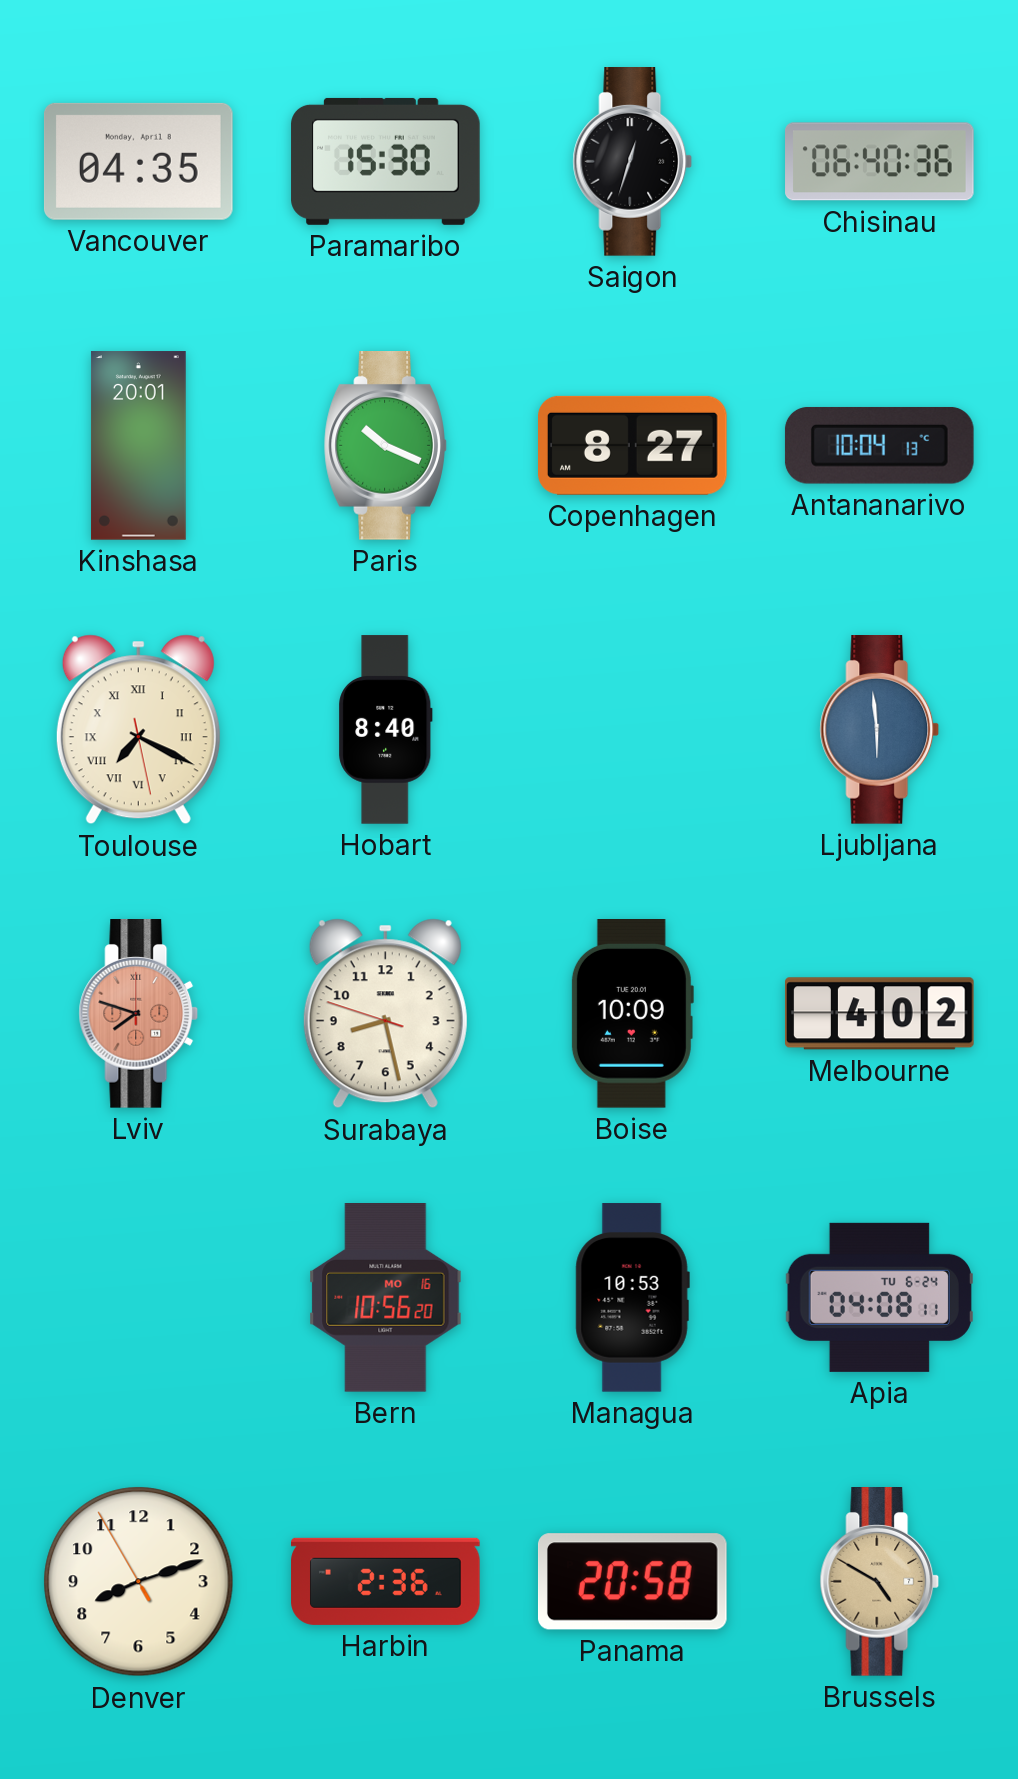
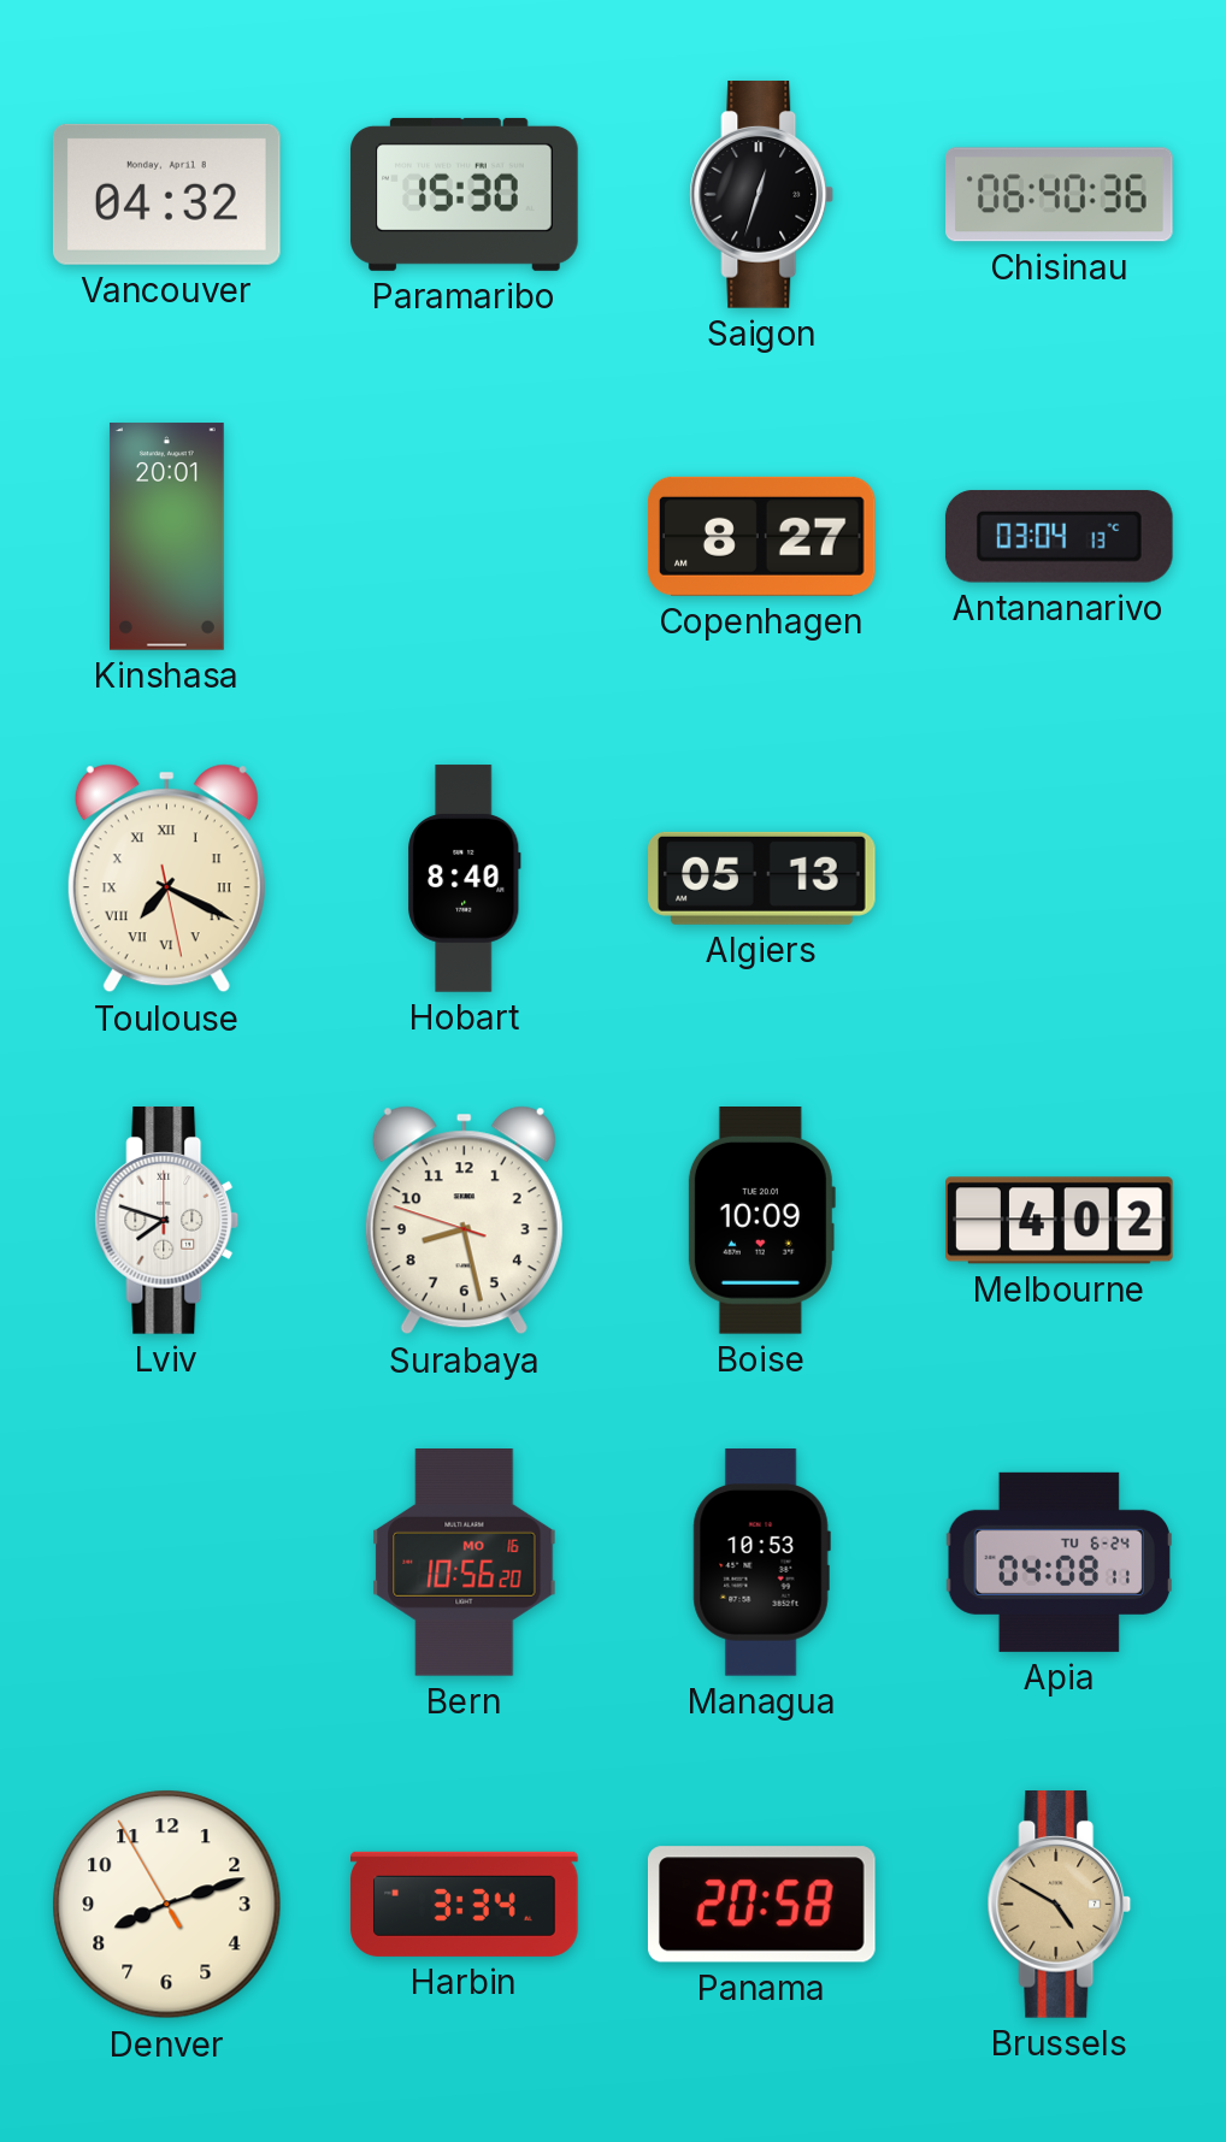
Vancouver: 04:35 -> 04:32
Paris: 10:19 -> none
Antananarivo: 10:04 -> 03:04
Algiers: none -> 05:13
Ljubljana: 5:59 -> none
Lviv dial: salmon -> white
Harbin: 2:36 -> 3:34
